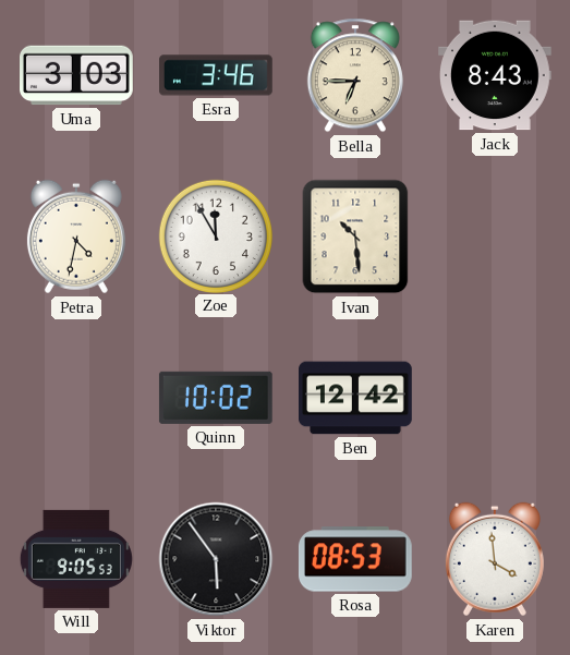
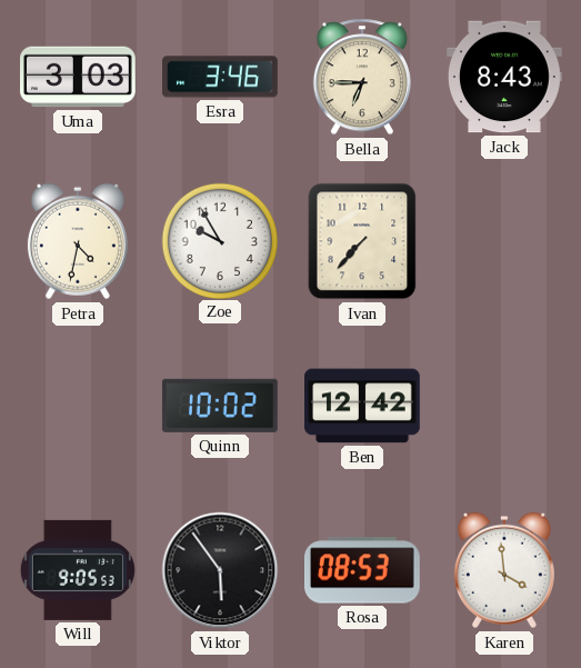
Zoe: 11:55 -> 9:55
Ivan: 10:29 -> 7:37
